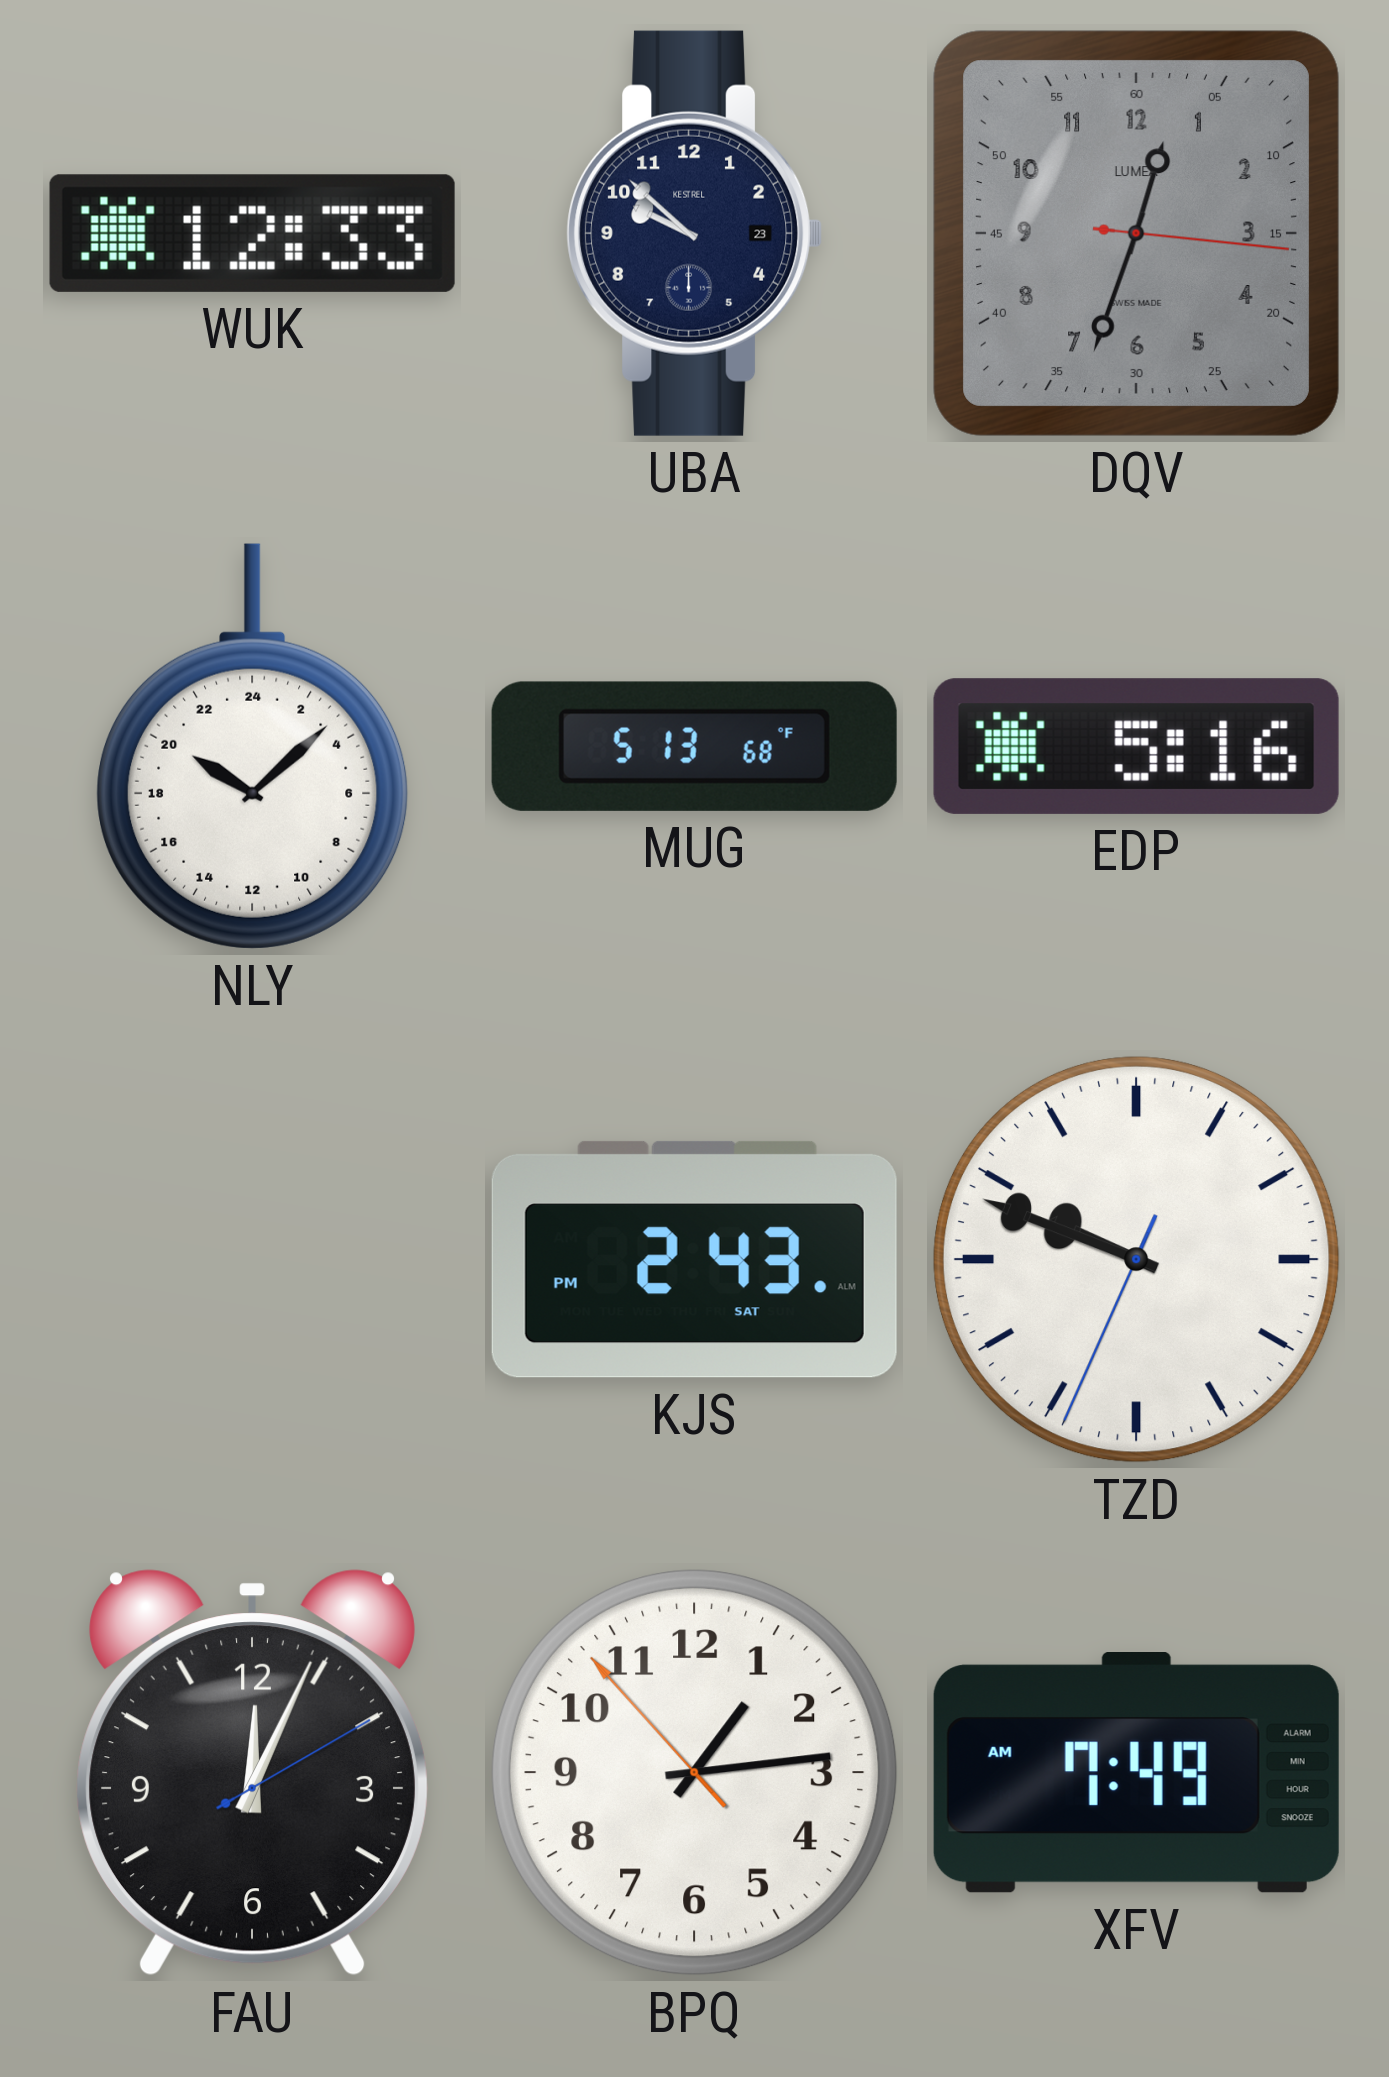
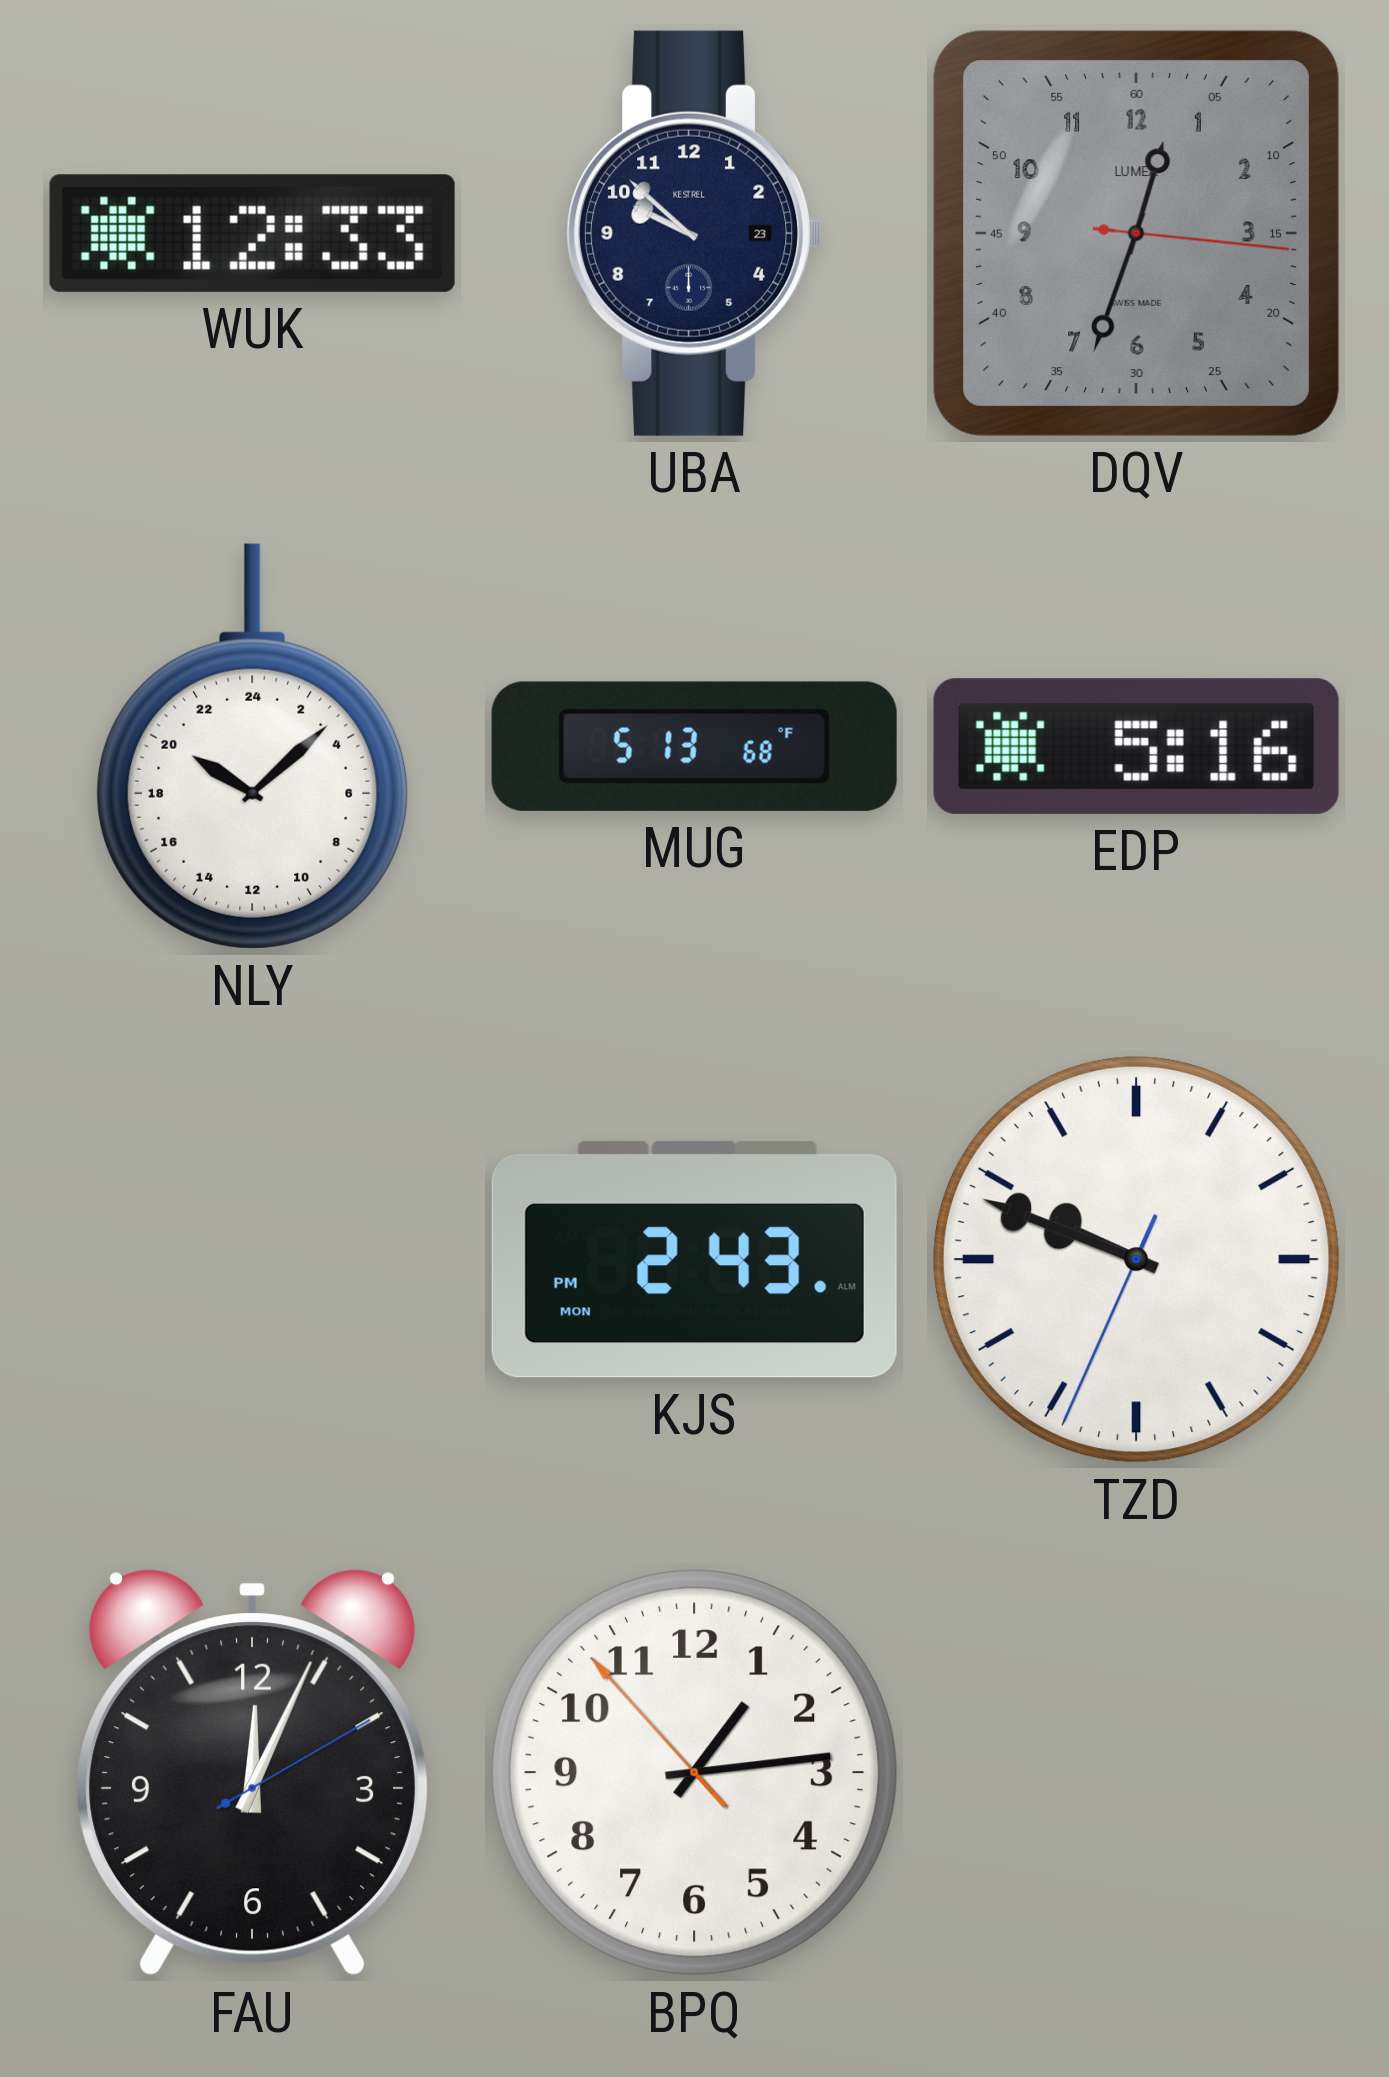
KJS date: SAT -> MON
XFV: 7:49 -> none
